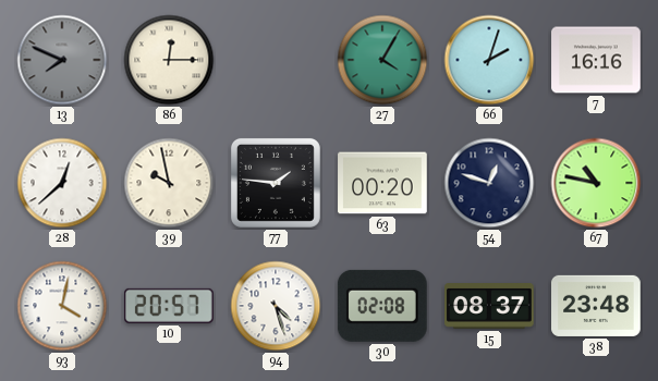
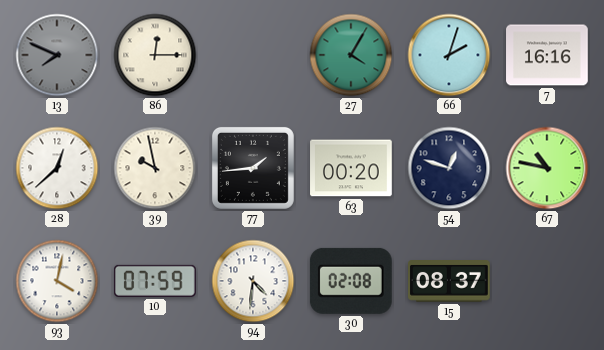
77: 1:46 -> 1:44
10: 20:57 -> 07:59
94: 4:27 -> 4:31
38: 23:48 -> none
